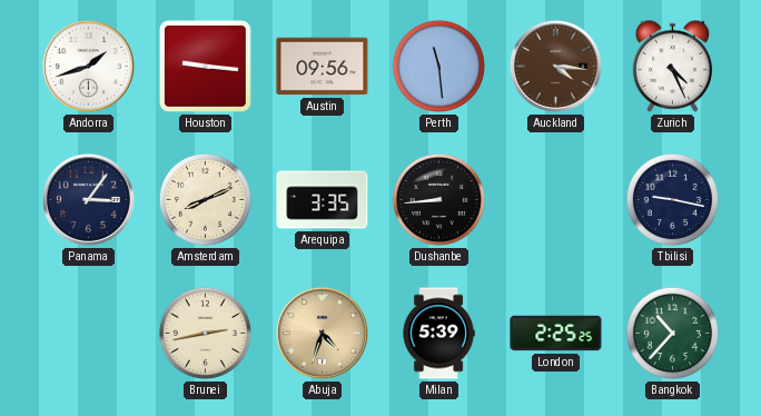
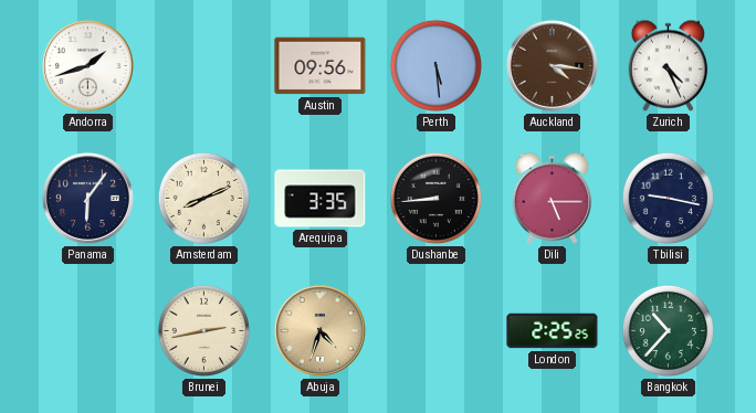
Houston: 9:16 -> none
Perth: 11:29 -> 5:29
Panama: 3:06 -> 6:06
Dili: none -> 5:15
Milan: 5:39 -> none
